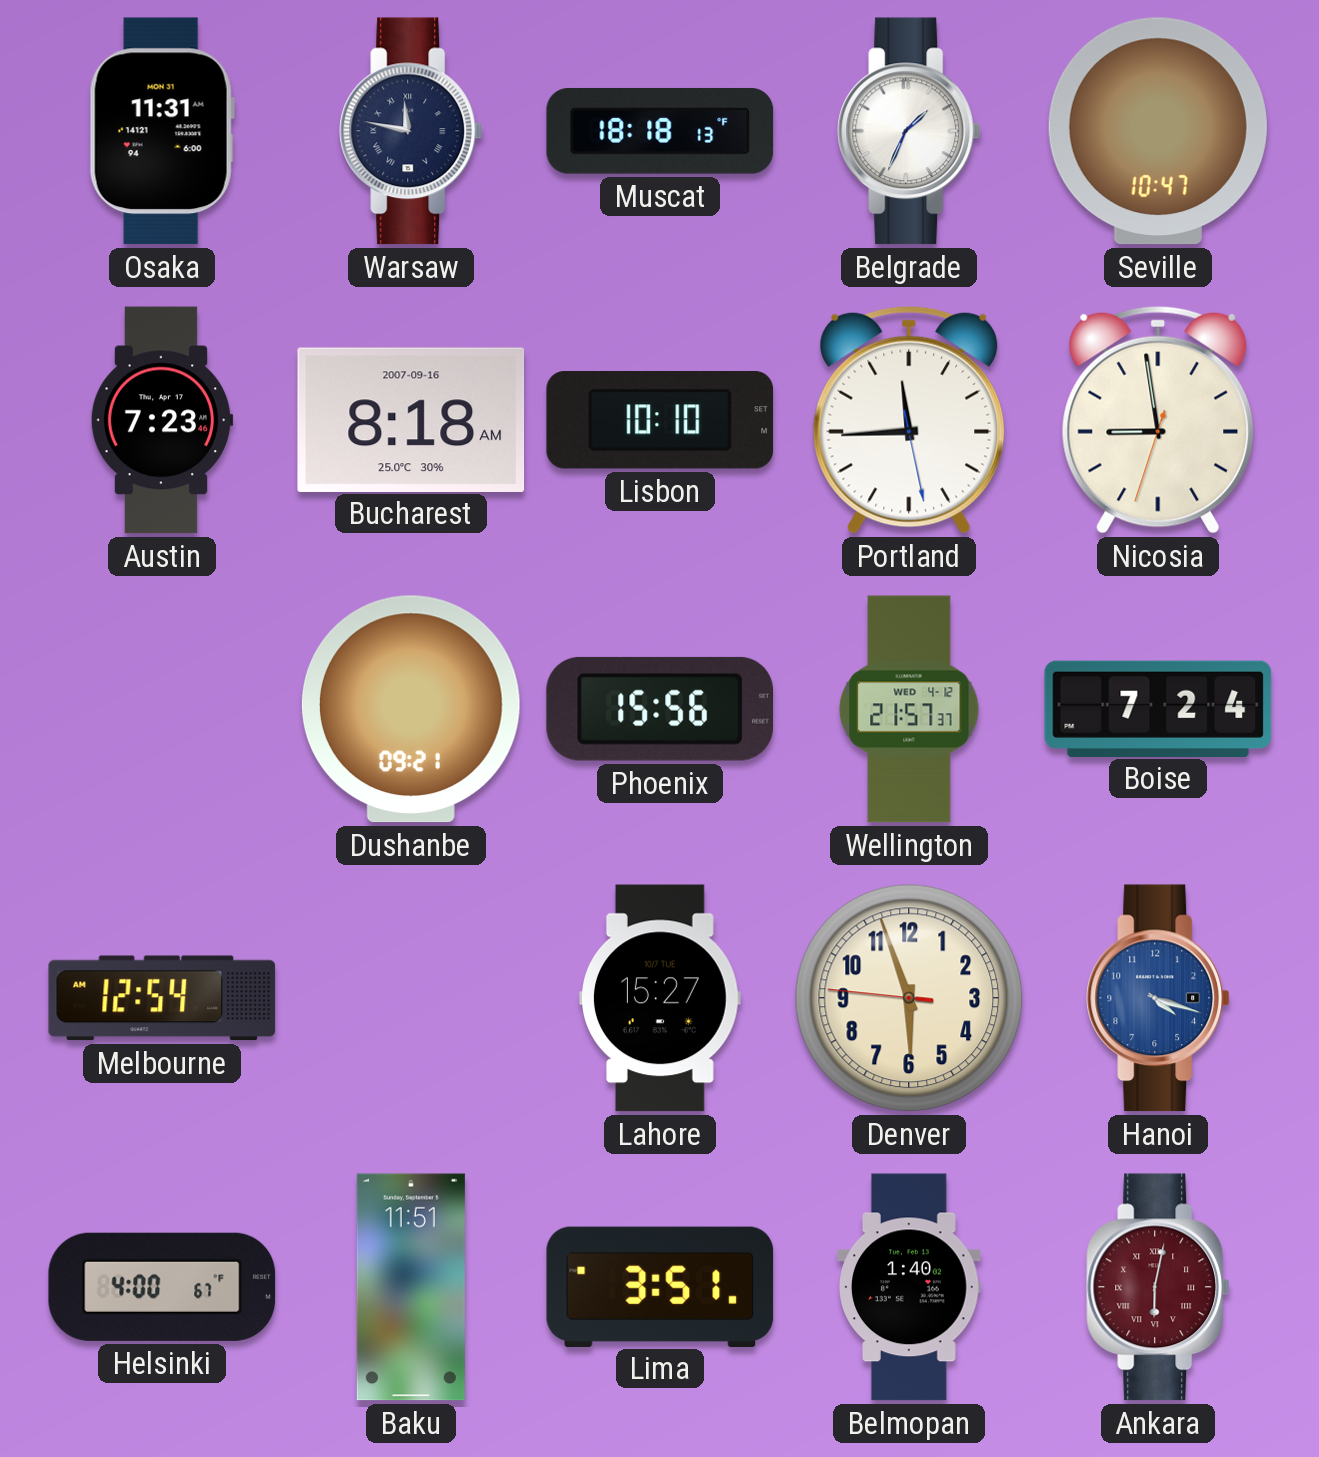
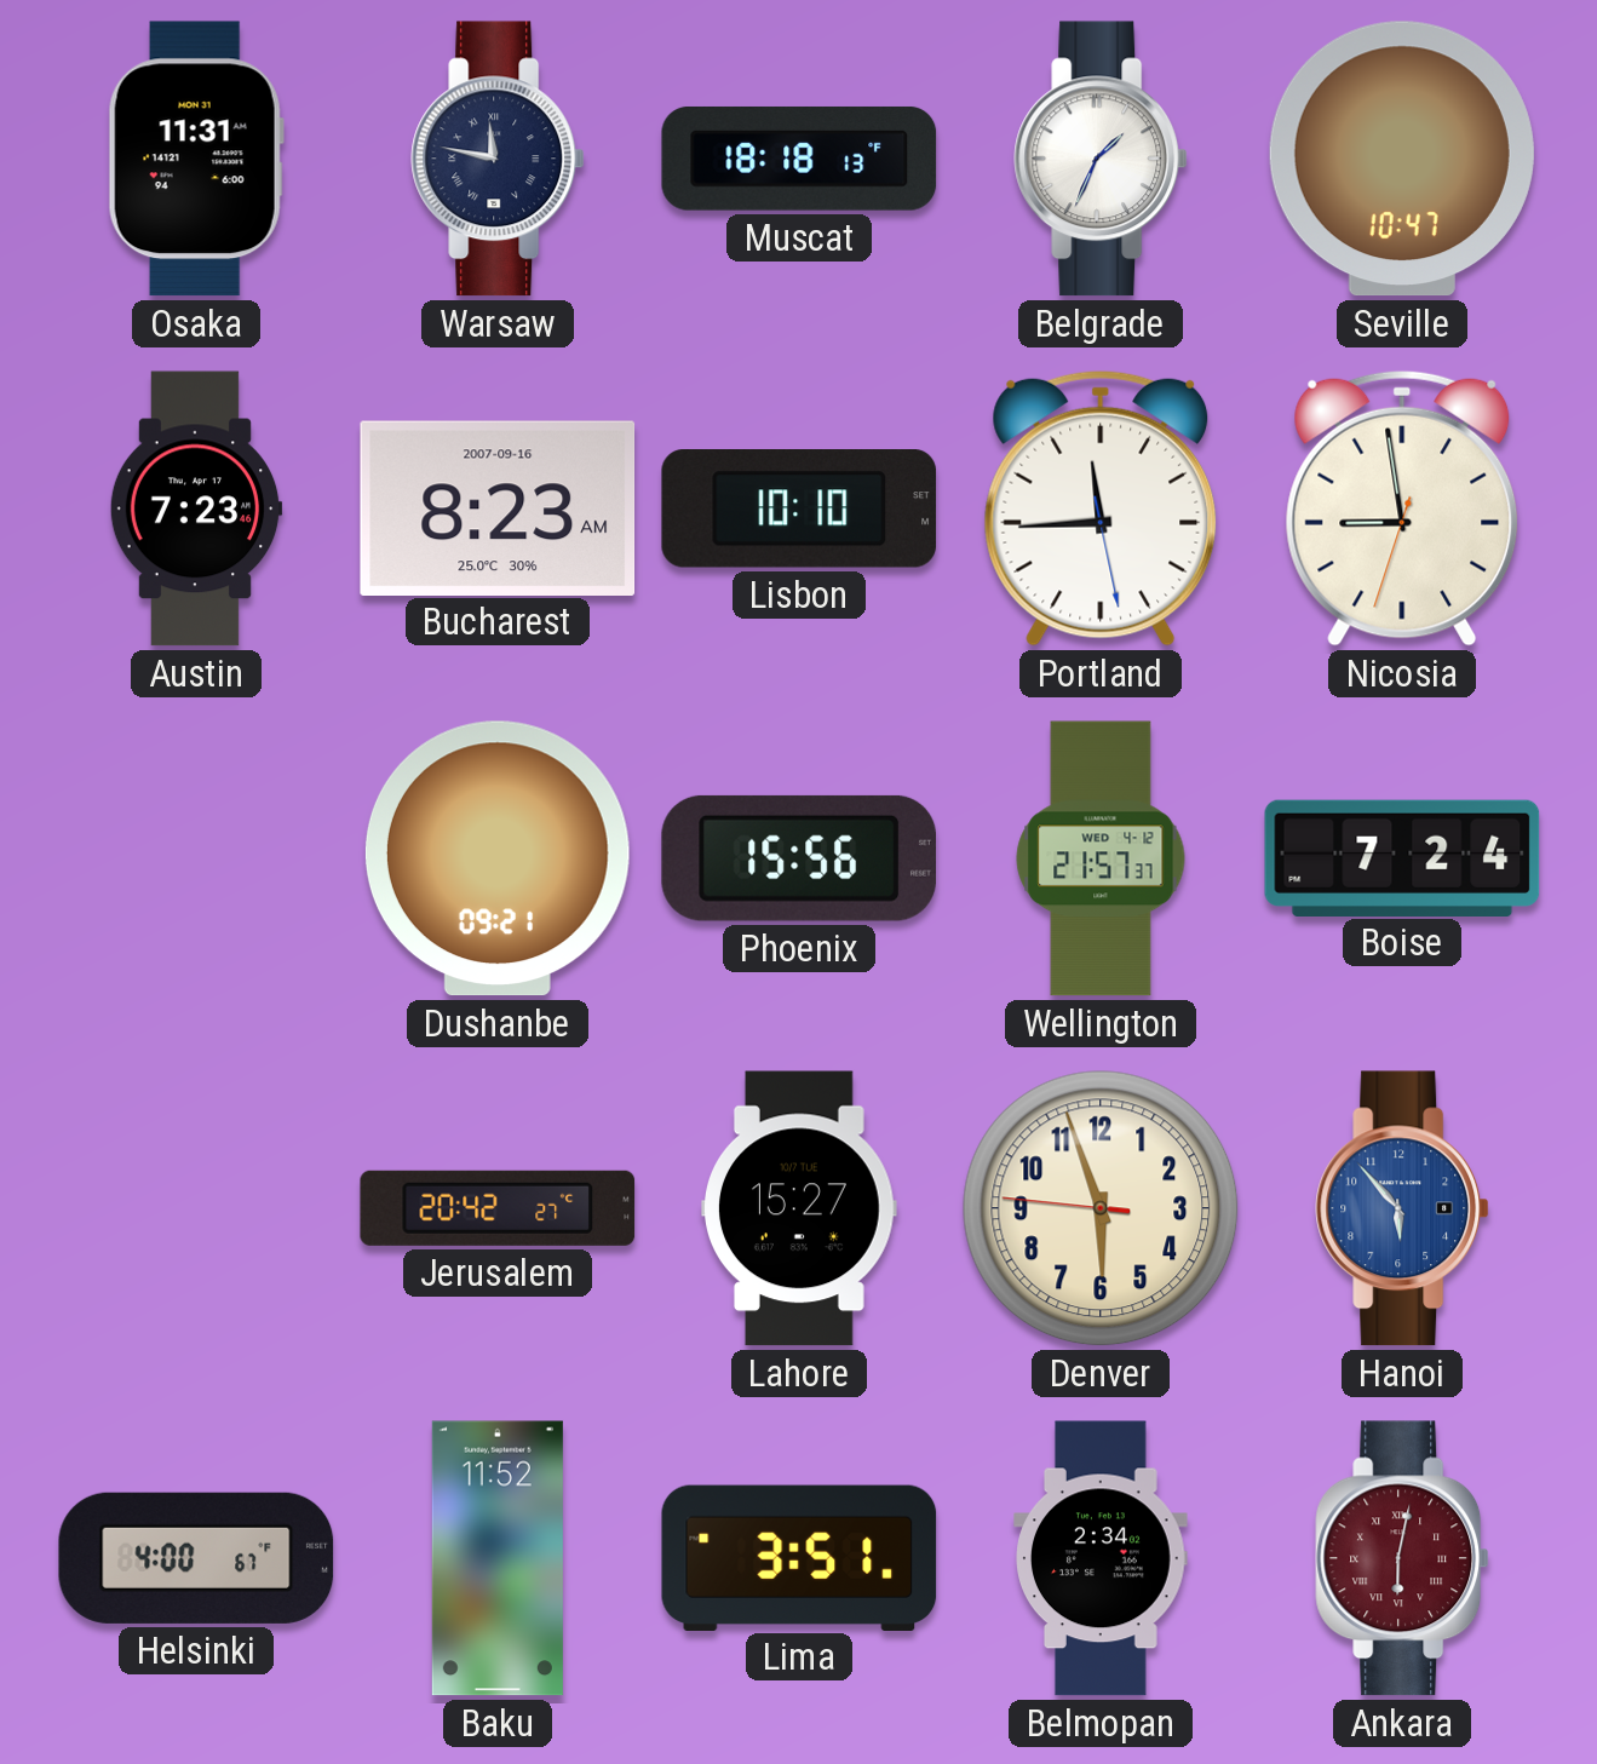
Bucharest: 8:18 -> 8:23
Melbourne: 12:54 -> none
Jerusalem: none -> 20:42
Hanoi: 4:18 -> 5:53
Baku: 11:51 -> 11:52
Belmopan: 1:40 -> 2:34
